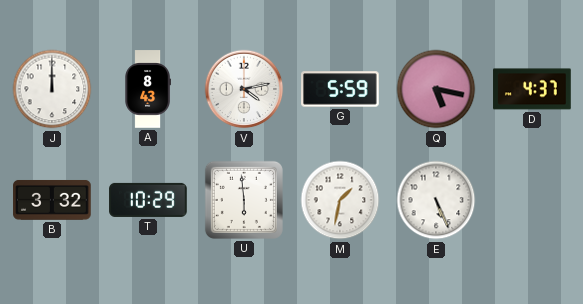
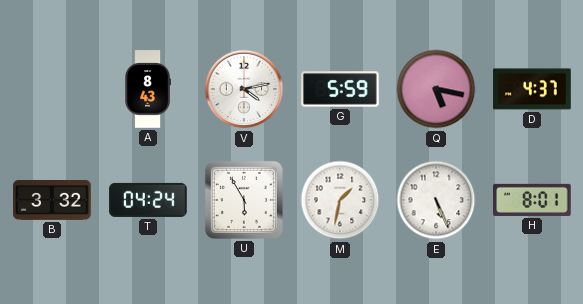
J: 12:00 -> none
T: 10:29 -> 04:24
U: 5:59 -> 5:55
H: none -> 8:01
